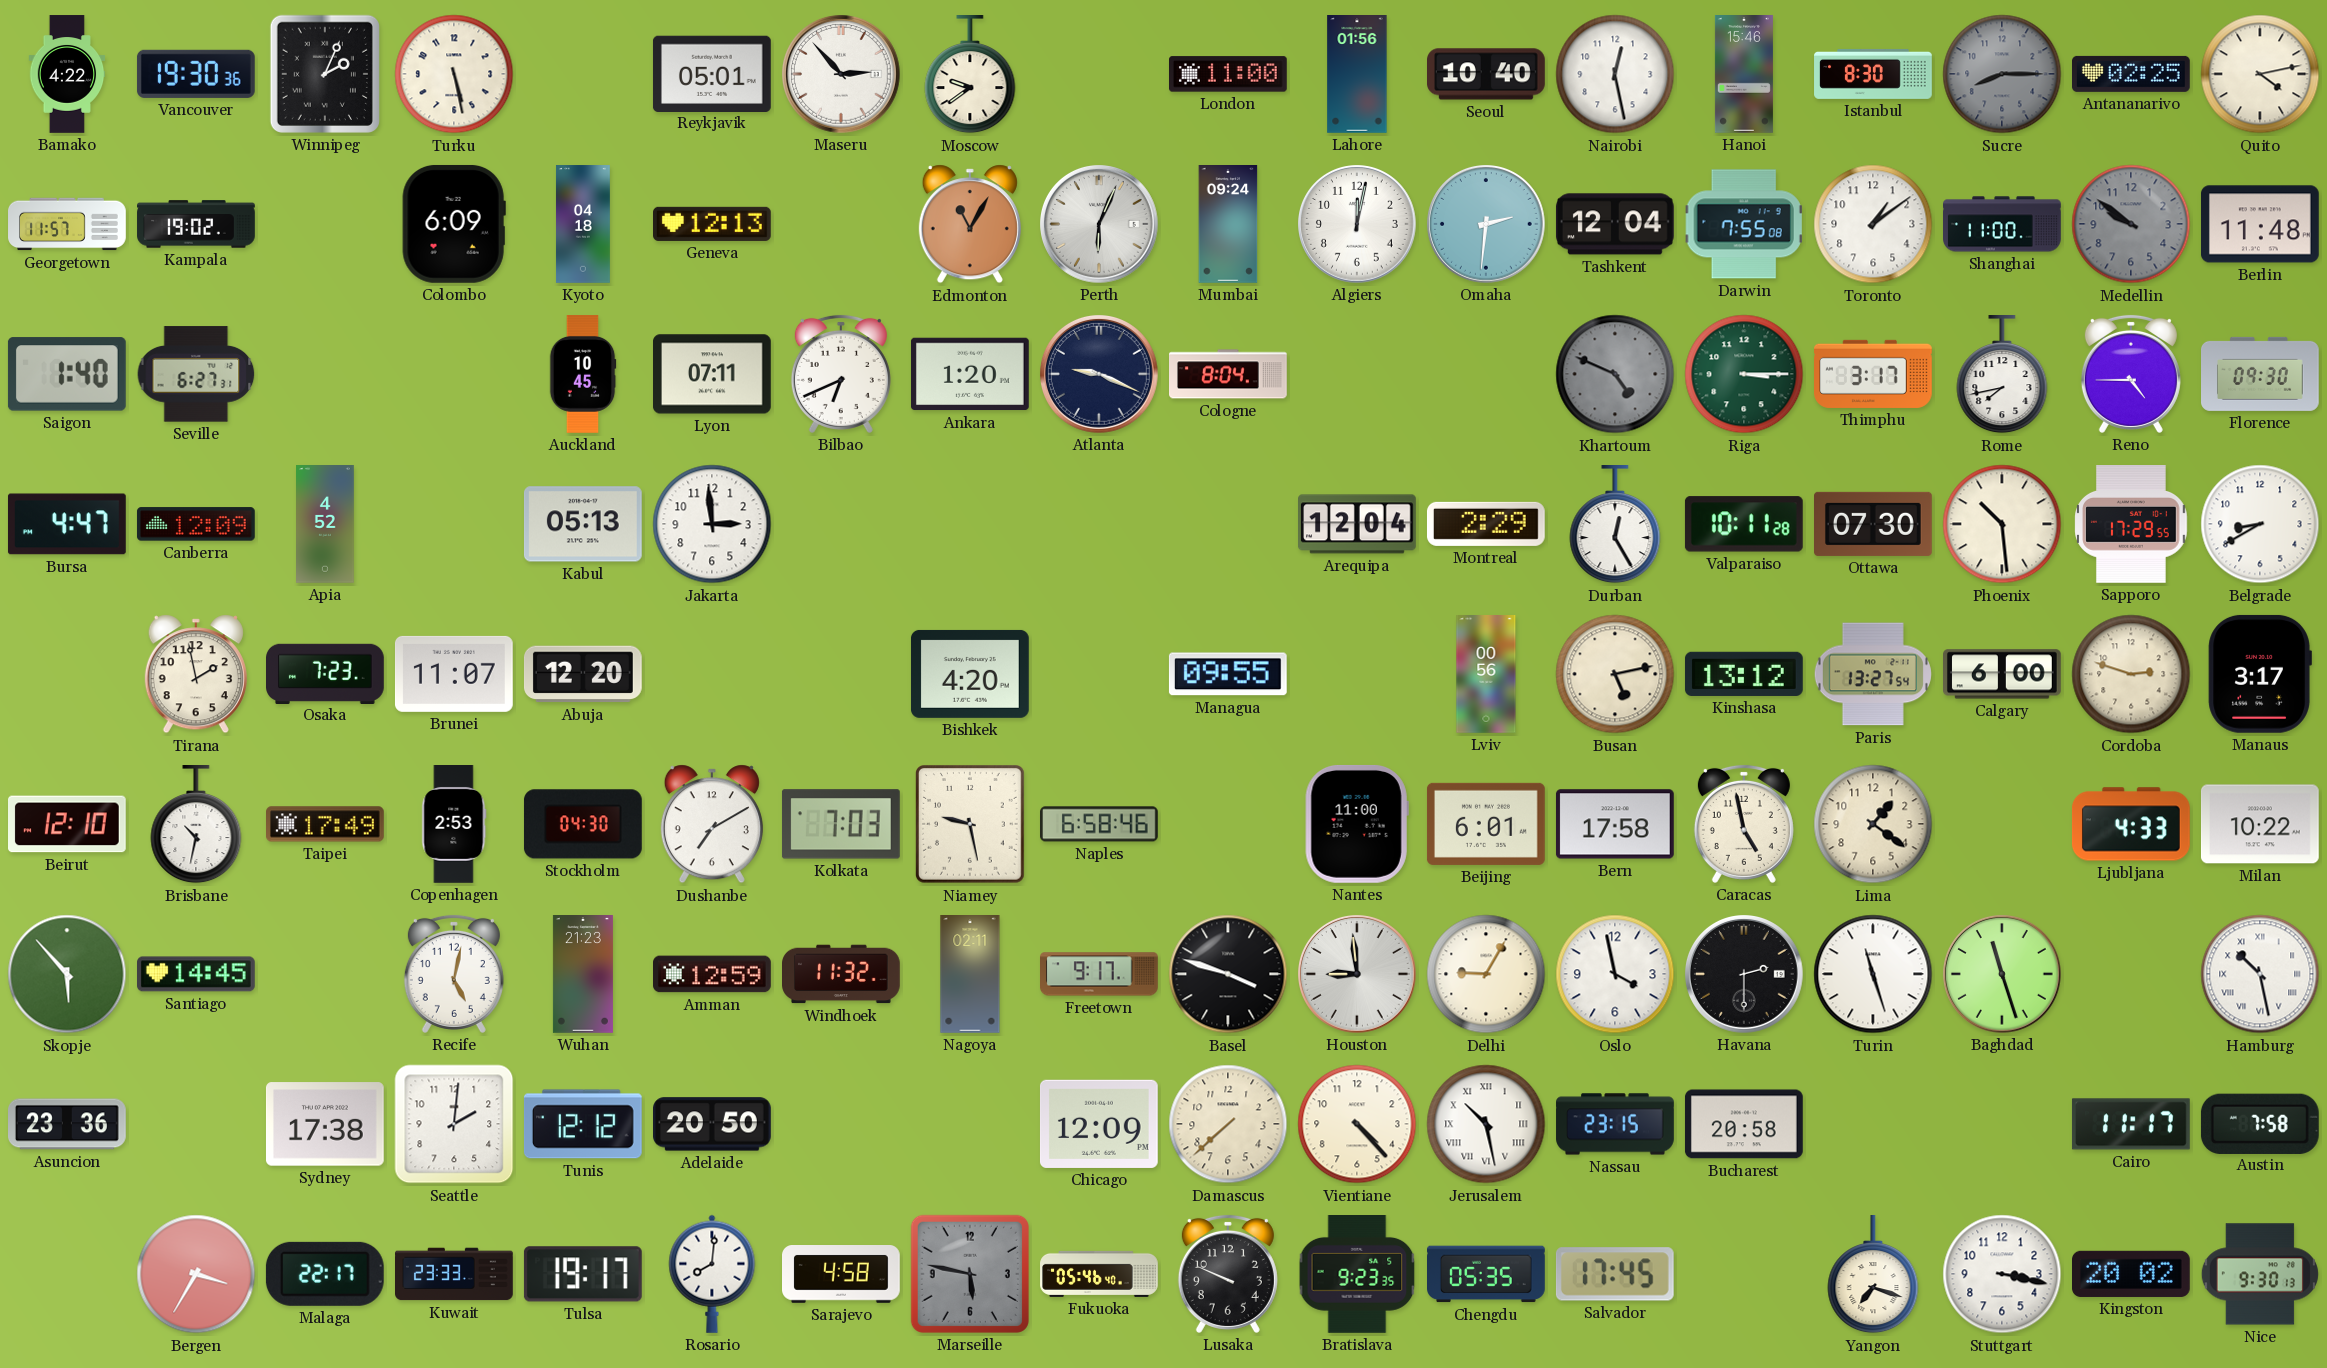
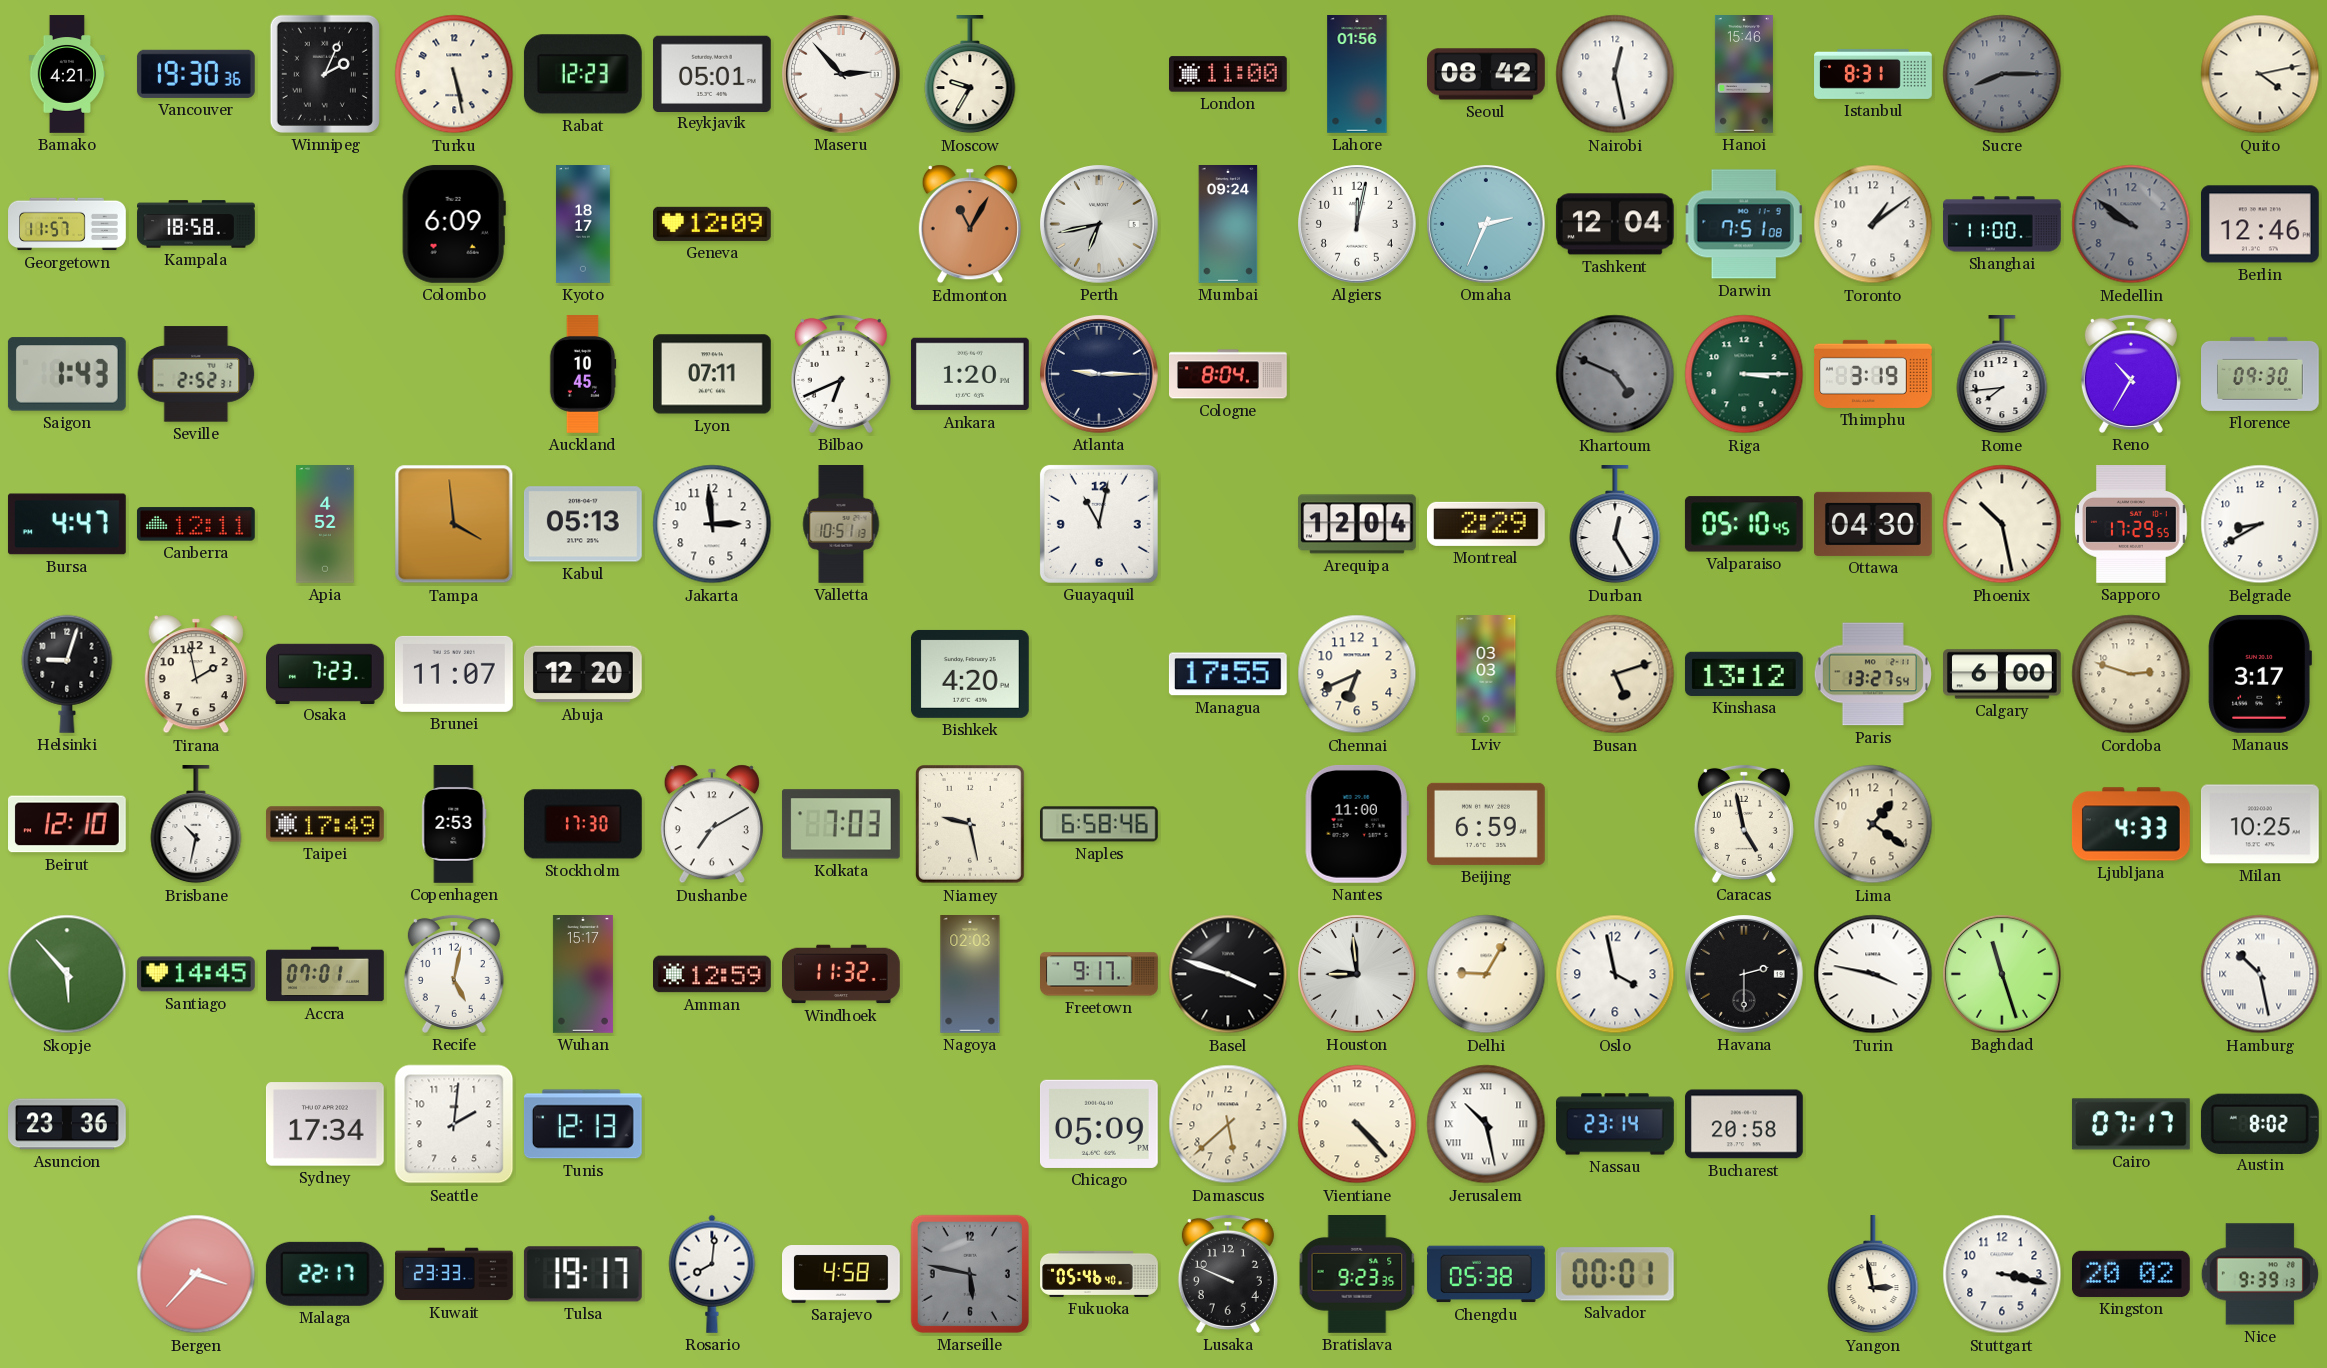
Bamako: 4:22 -> 4:21
Rabat: none -> 12:23
Moscow: 9:39 -> 9:35
Seoul: 10:40 -> 08:42
Istanbul: 8:30 -> 8:31
Antananarivo: 02:25 -> none
Kampala: 19:02 -> 18:58
Kyoto: 04:18 -> 18:17
Geneva: 12:13 -> 12:09
Perth: 6:04 -> 6:43
Omaha: 2:31 -> 2:34
Darwin: 7:55 -> 7:51
Berlin: 11:48 -> 12:46
Saigon: 1:40 -> 1:43
Seville: 6:27 -> 2:52
Atlanta: 9:19 -> 9:15
Thimphu: 3:17 -> 3:19
Rome: 7:43 -> 7:44
Reno: 4:45 -> 10:35
Canberra: 12:09 -> 12:11
Tampa: none -> 3:59
Valletta: none -> 10:51
Guayaquil: none -> 11:02
Valparaiso: 10:11 -> 05:10
Ottawa: 07:30 -> 04:30
Phoenix: 10:29 -> 10:28
Helsinki: none -> 9:03
Managua: 09:55 -> 17:55
Chennai: none -> 6:41
Lviv: 00:56 -> 03:03
Busan: 5:13 -> 5:12
Stockholm: 04:30 -> 17:30
Beijing: 6:01 -> 6:59
Bern: 17:58 -> none
Milan: 10:22 -> 10:25
Accra: none -> 07:01
Wuhan: 21:23 -> 15:17
Nagoya: 02:11 -> 02:03
Turin: 11:27 -> 3:47
Sydney: 17:38 -> 17:34
Tunis: 12:12 -> 12:13
Adelaide: 20:50 -> none
Chicago: 12:09 -> 05:09
Damascus: 7:38 -> 5:38
Nassau: 23:15 -> 23:14
Cairo: 11:17 -> 07:17
Austin: 7:58 -> 8:02
Bergen: 3:35 -> 3:37
Chengdu: 05:35 -> 05:38
Salvador: 17:45 -> 00:01
Yangon: 7:18 -> 2:58
Nice: 9:30 -> 9:39
